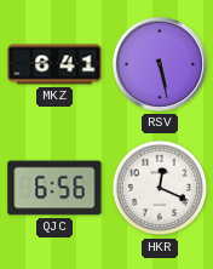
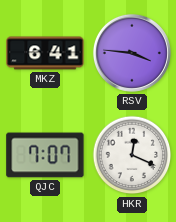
RSV: 5:28 -> 3:46
QJC: 6:56 -> 7:07
